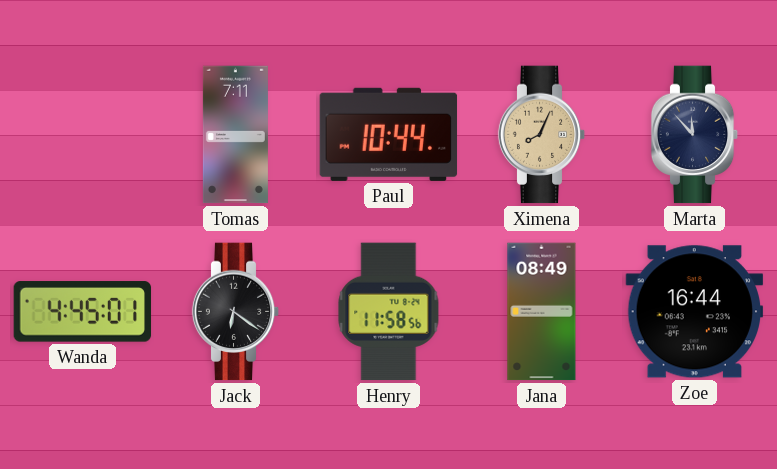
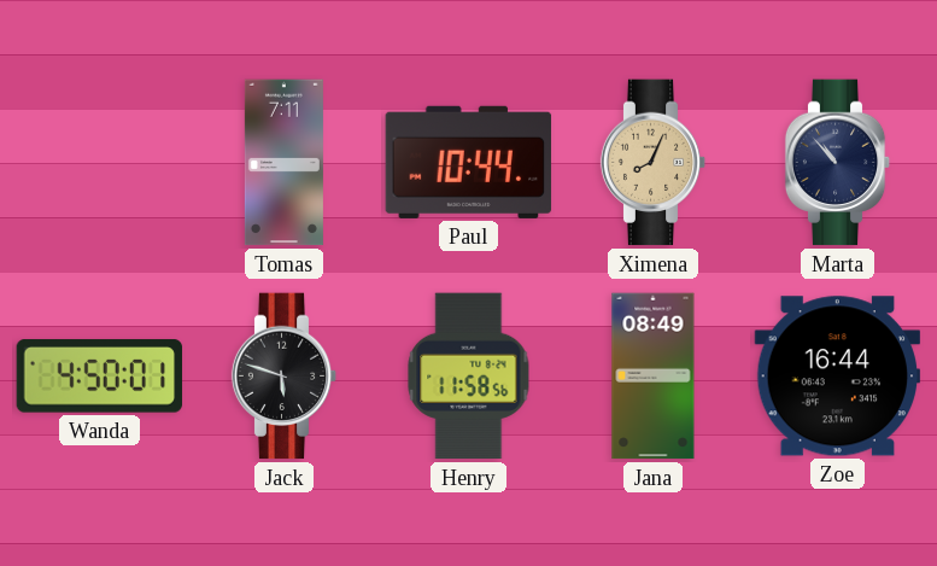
Marta: 11:53 -> 10:53
Wanda: 4:45 -> 4:50
Jack: 6:21 -> 5:48
